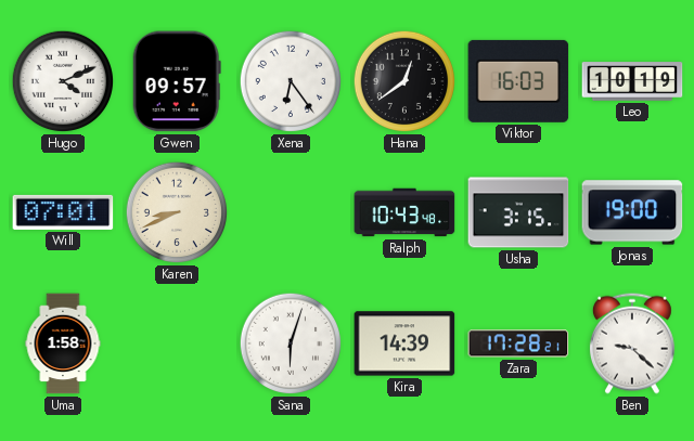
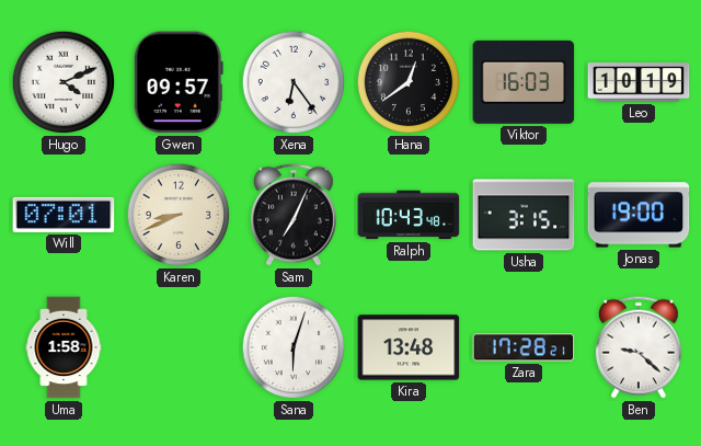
Sam: none -> 7:04
Kira: 14:39 -> 13:48
